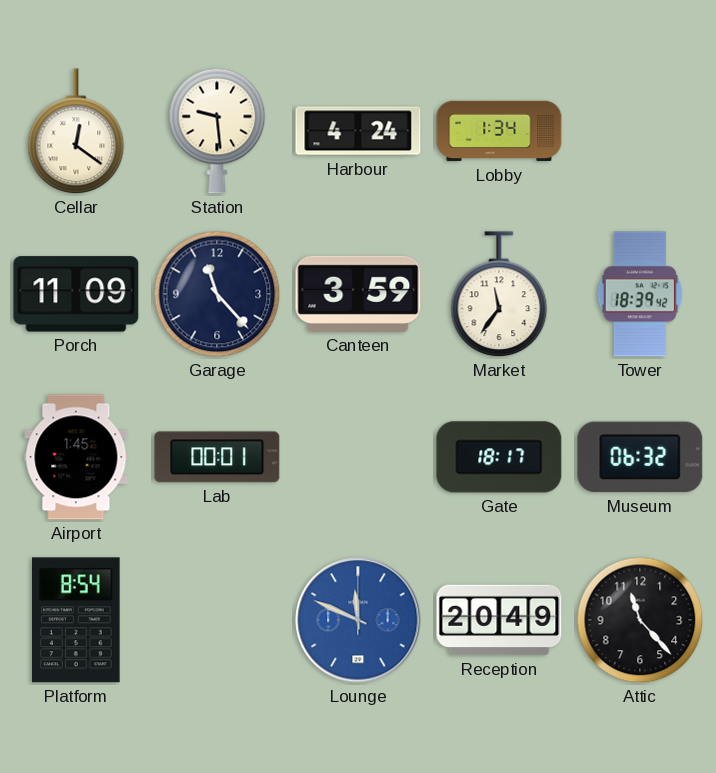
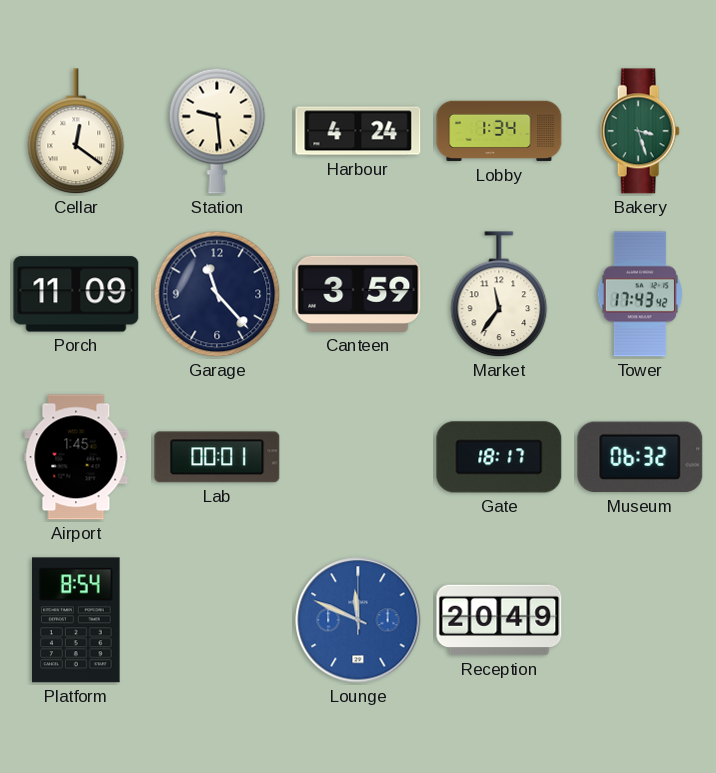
Bakery: none -> 3:27
Tower: 18:39 -> 17:43
Attic: 11:23 -> none
